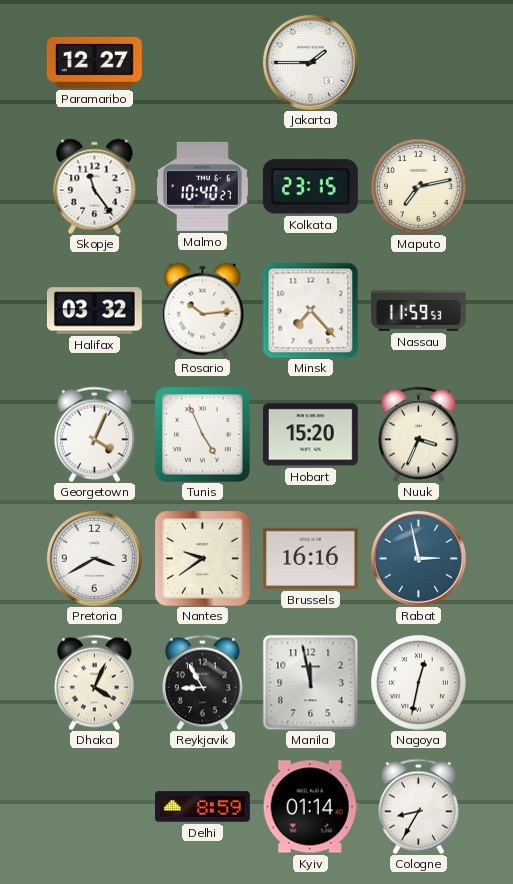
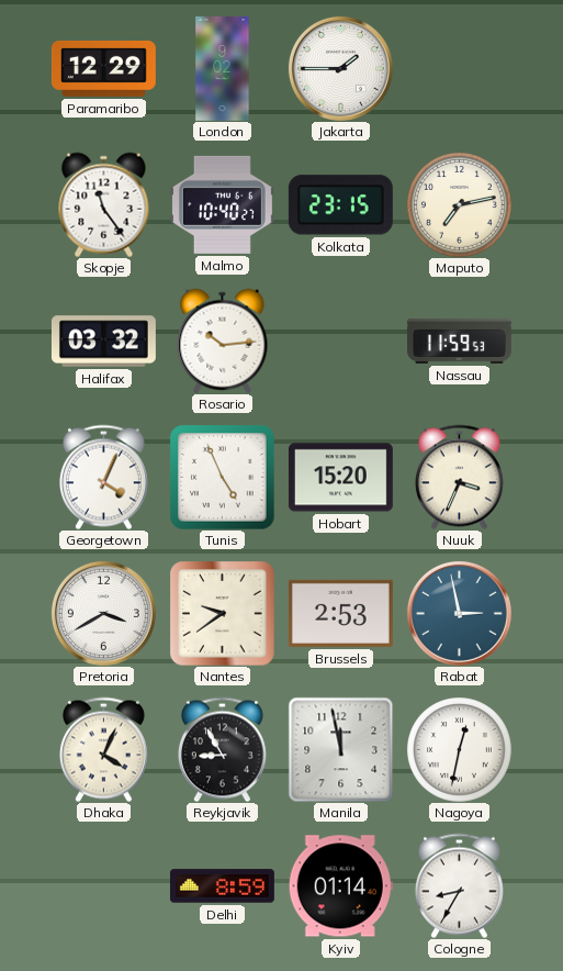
Paramaribo: 12:27 -> 12:29
London: none -> 9:02
Minsk: 7:23 -> none
Brussels: 16:16 -> 2:53
